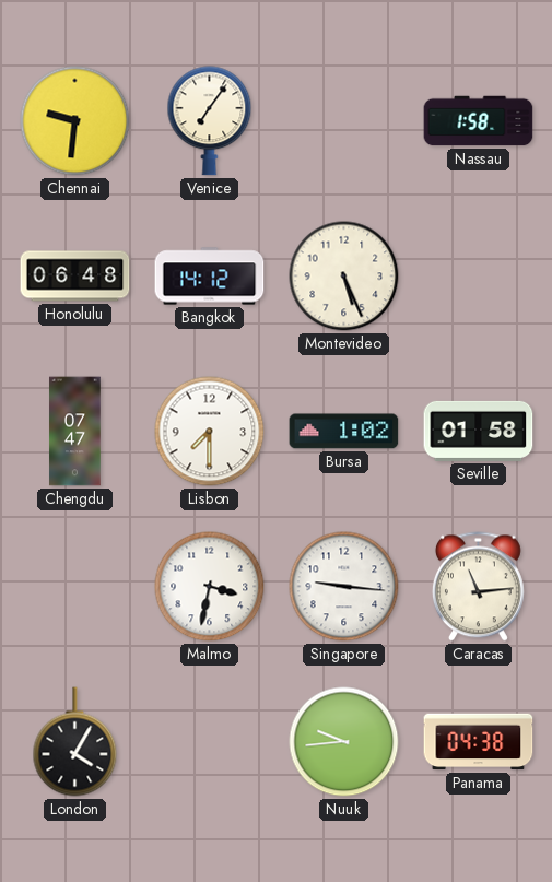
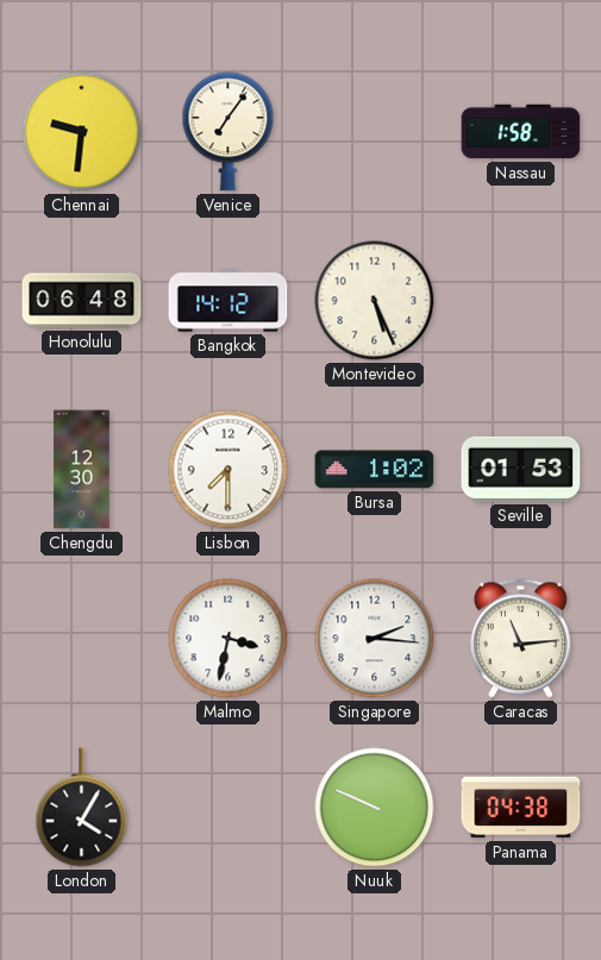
Chengdu: 07:47 -> 12:30
Seville: 01:58 -> 01:53
Singapore: 9:16 -> 2:16
Nuuk: 9:44 -> 9:49
